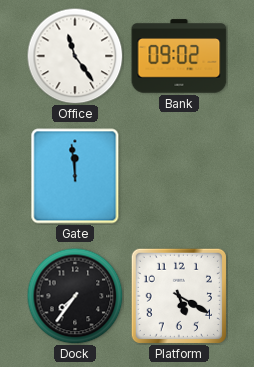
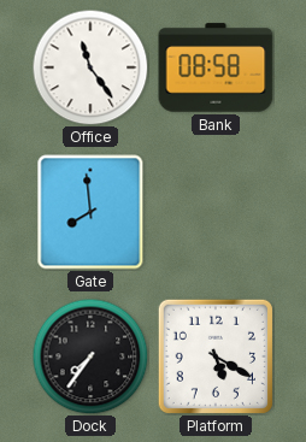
Bank: 09:02 -> 08:58
Gate: 11:59 -> 7:59
